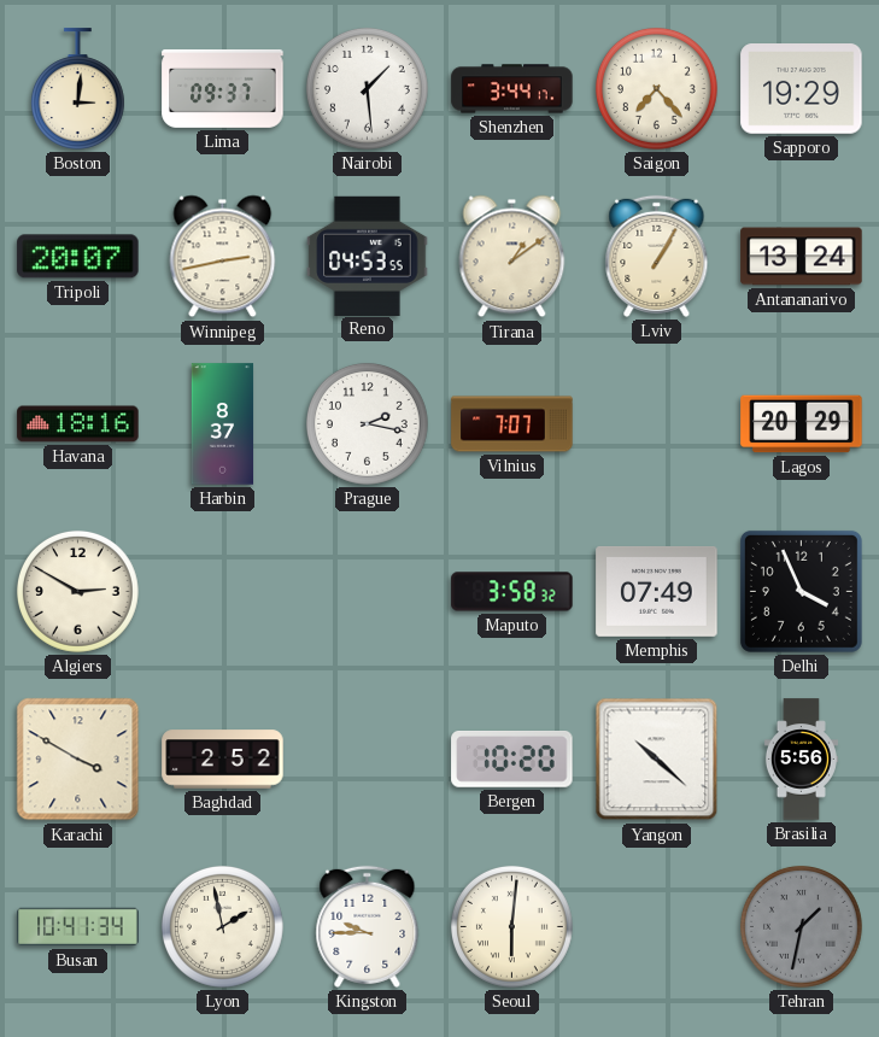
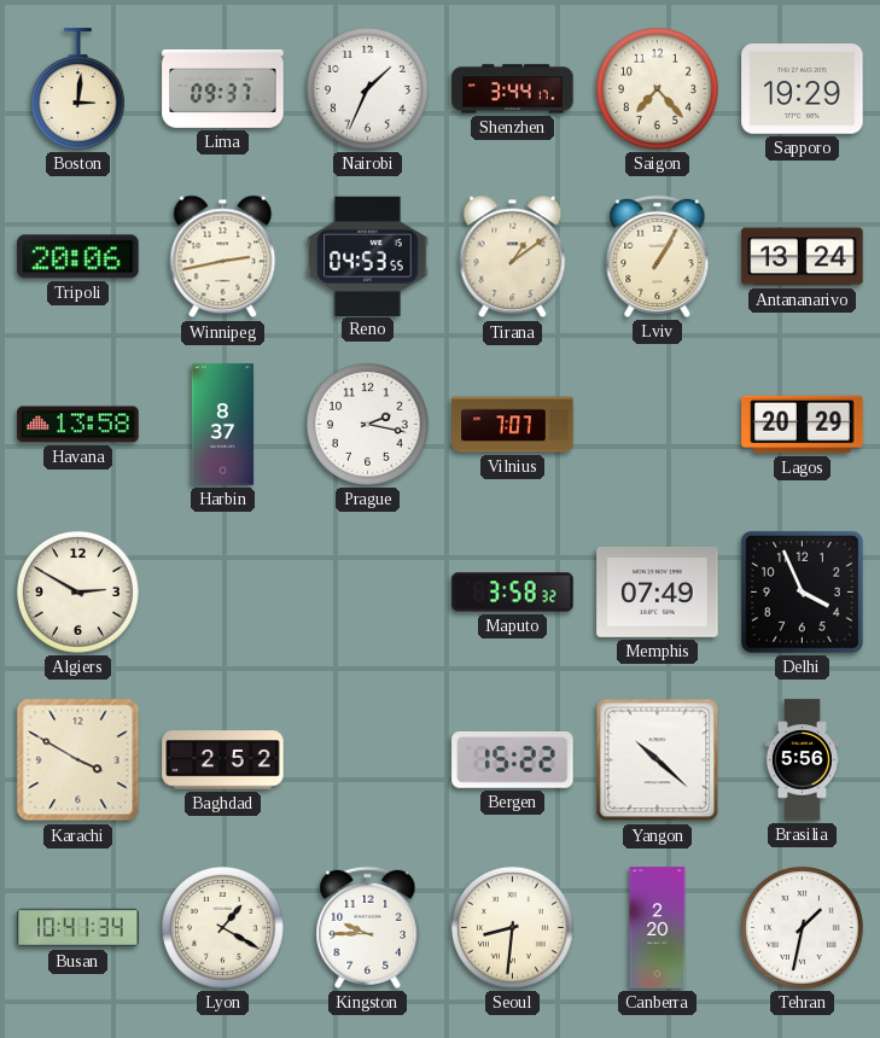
Nairobi: 1:29 -> 1:34
Tripoli: 20:07 -> 20:06
Havana: 18:16 -> 13:58
Bergen: 10:20 -> 15:22
Lyon: 1:58 -> 1:20
Seoul: 6:01 -> 8:31
Canberra: none -> 2:20
Tehran dial: grey -> white
